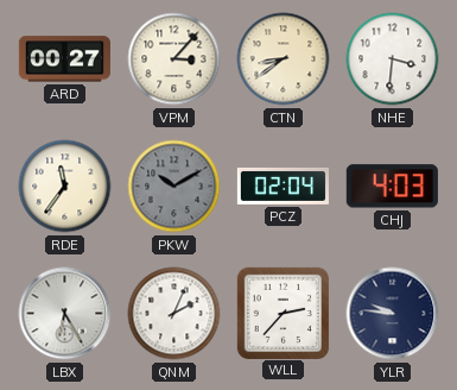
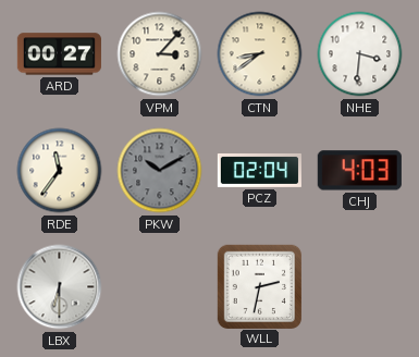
LBX: 6:25 -> 6:30
QNM: 2:04 -> none
WLL: 2:37 -> 2:32
YLR: 9:46 -> none
